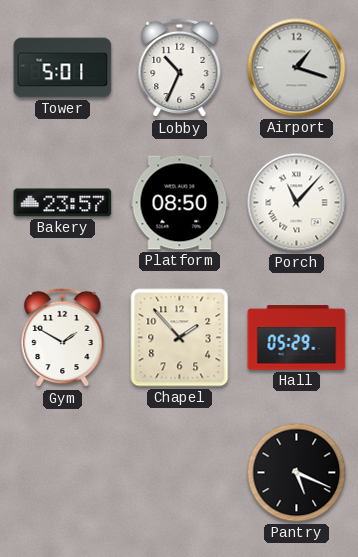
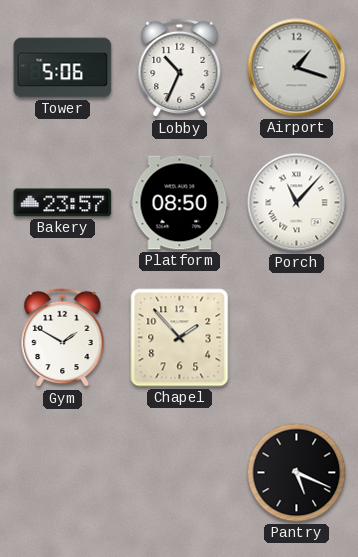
Tower: 5:01 -> 5:06
Hall: 05:29 -> none
